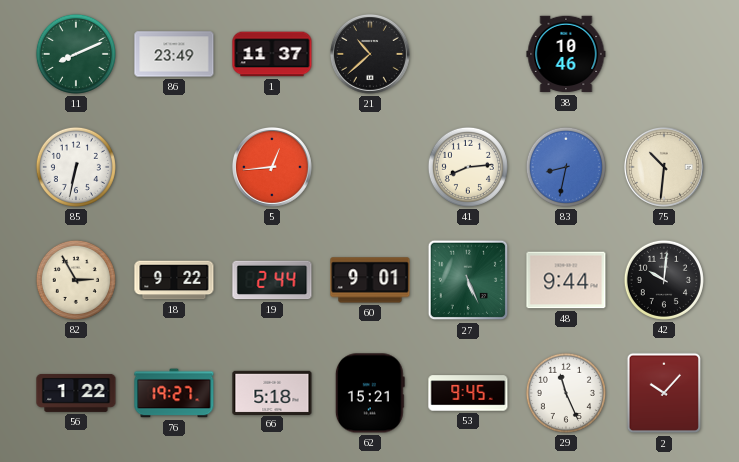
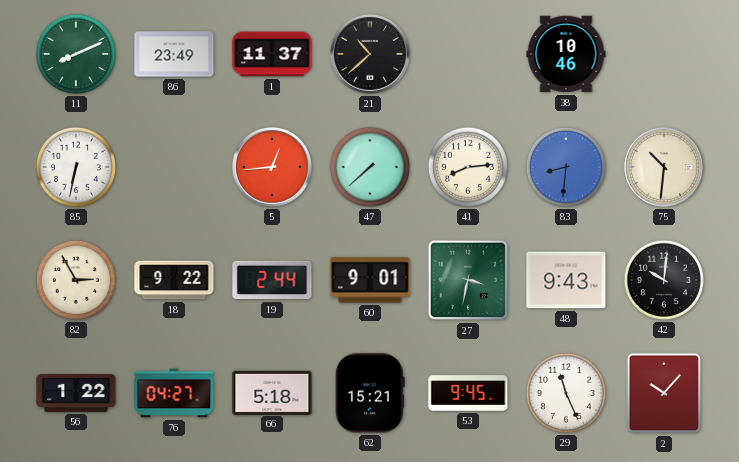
47: none -> 7:38
83: 8:32 -> 8:31
27: 5:26 -> 3:32
48: 9:44 -> 9:43
76: 19:27 -> 04:27
